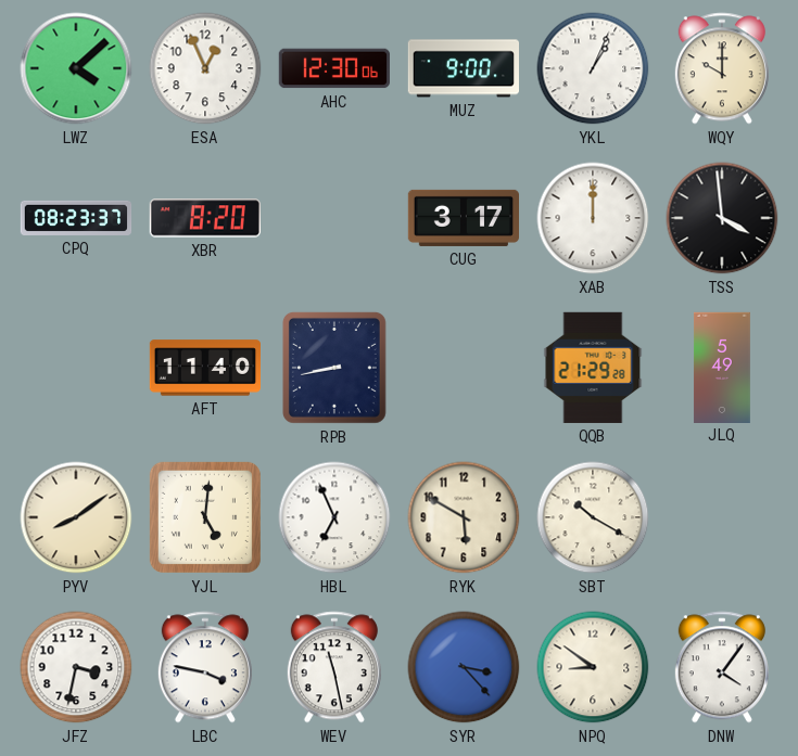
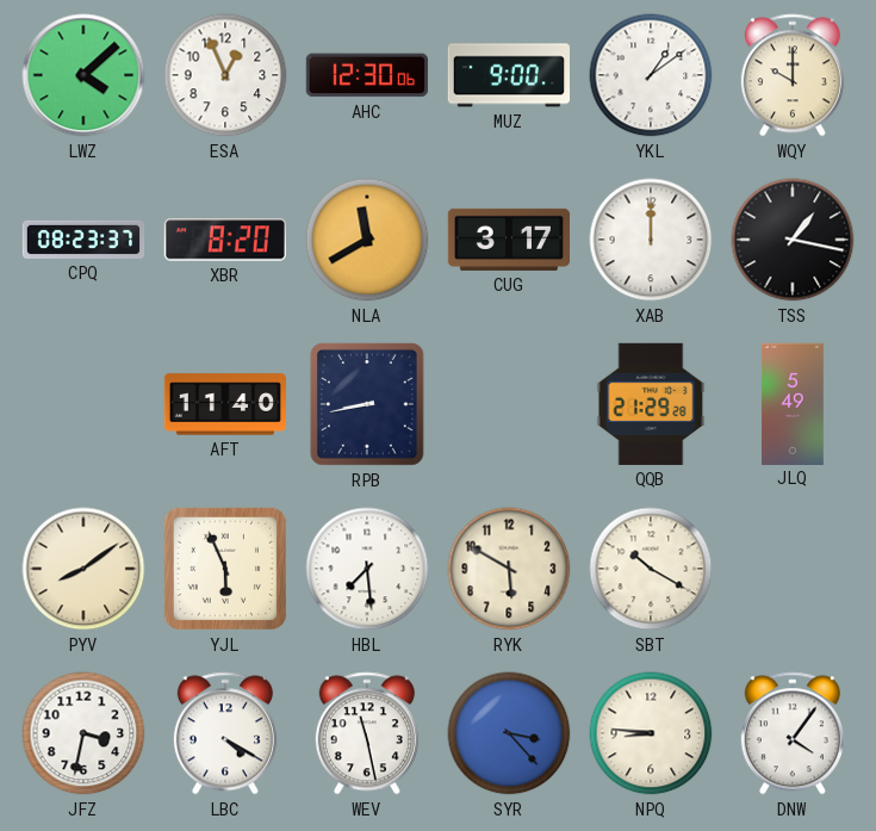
YKL: 1:04 -> 1:09
NLA: none -> 11:40
TSS: 3:59 -> 1:17
YJL: 5:01 -> 5:56
HBL: 6:56 -> 7:29
LBC: 3:47 -> 4:20
NPQ: 8:51 -> 8:46
